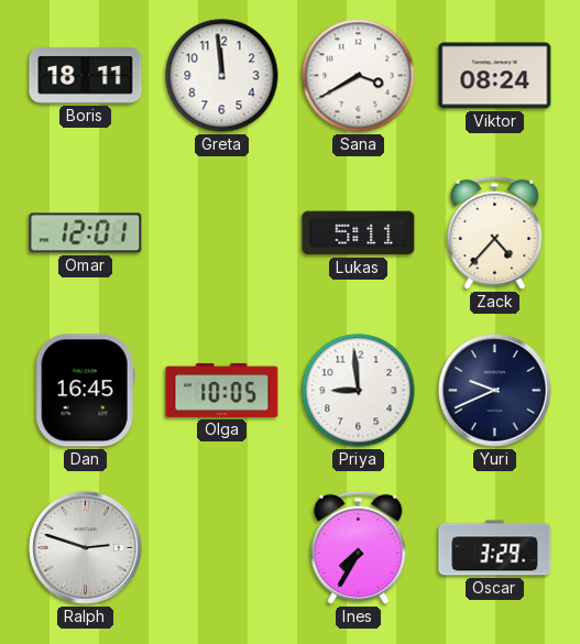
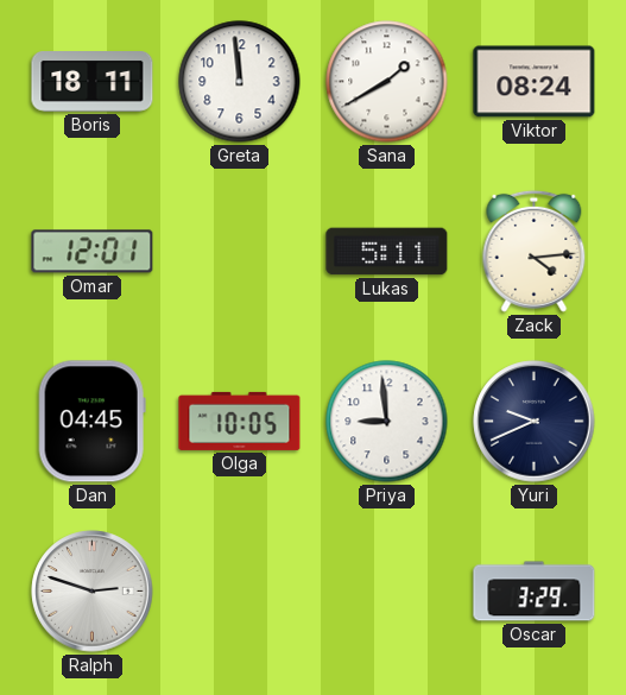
Sana: 3:40 -> 1:40
Zack: 4:37 -> 4:14
Dan: 16:45 -> 04:45
Ines: 7:35 -> none
